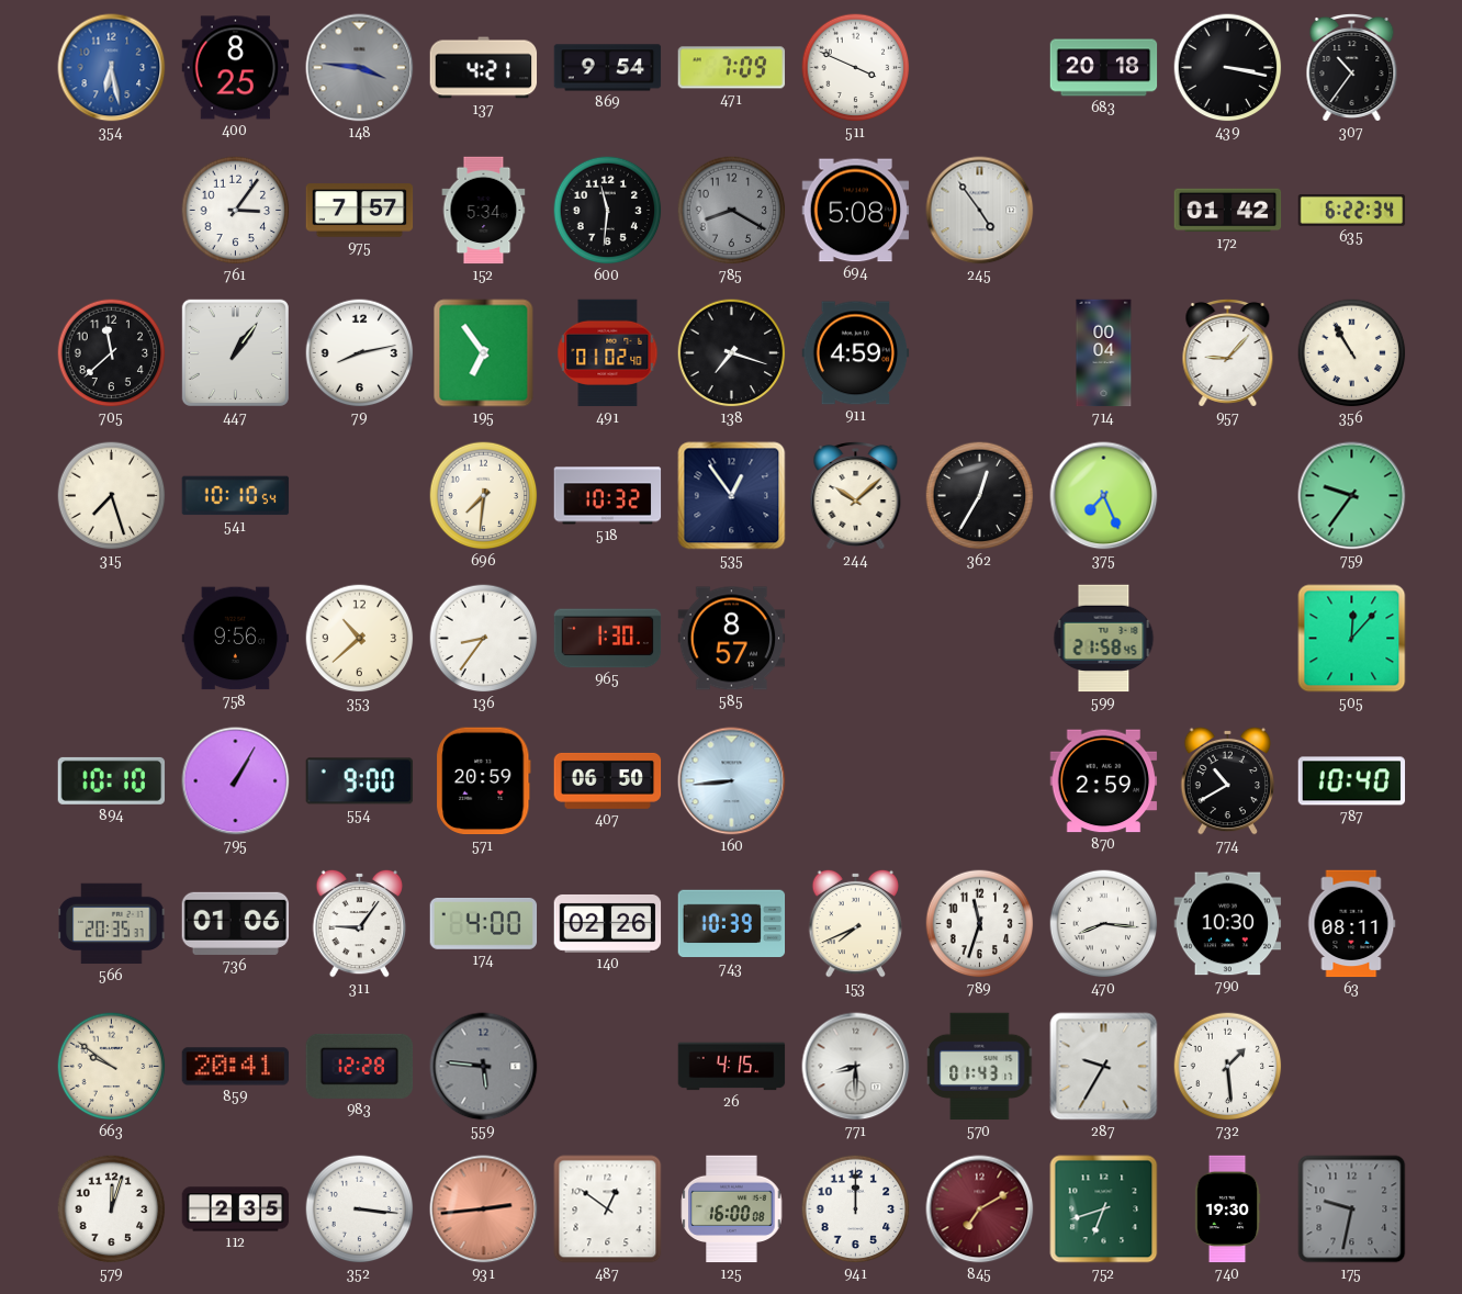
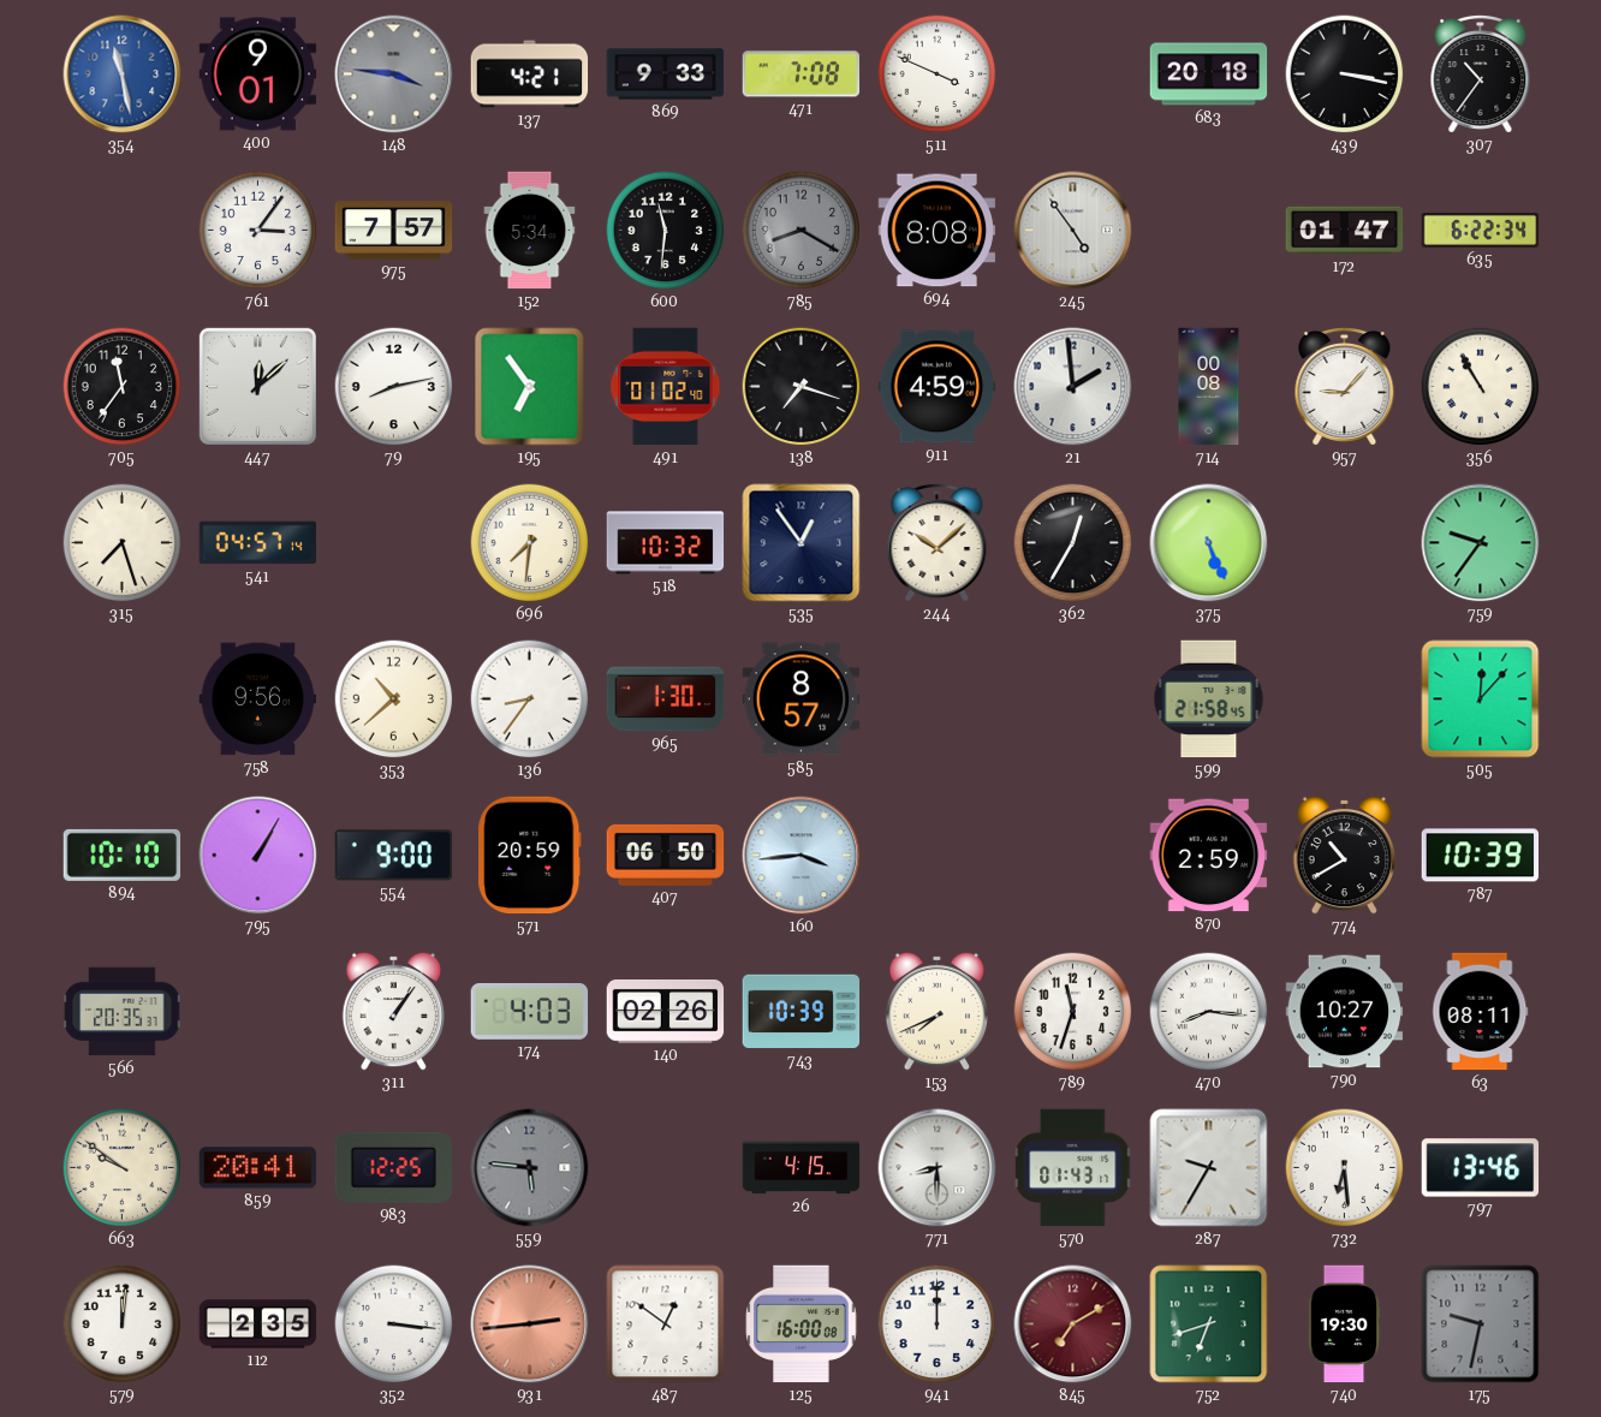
354: 6:28 -> 11:28
400: 8:25 -> 9:01
869: 9:54 -> 9:33
471: 7:09 -> 7:08
694: 5:08 -> 8:08
172: 01:42 -> 01:47
705: 11:38 -> 11:36
447: 1:06 -> 12:08
21: none -> 1:59
714: 00:04 -> 00:08
541: 10:10 -> 04:57
375: 7:26 -> 5:26
160: 8:44 -> 3:44
787: 10:40 -> 10:39
736: 01:06 -> none
311: 9:06 -> 1:06
174: 4:00 -> 4:03
790: 10:30 -> 10:27
983: 12:28 -> 12:25
732: 1:29 -> 6:29
797: none -> 13:46
579: 12:03 -> 12:01
